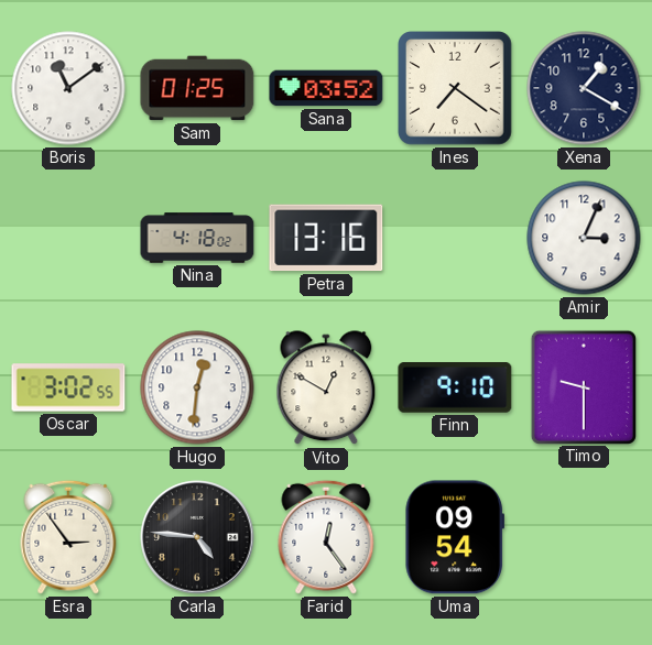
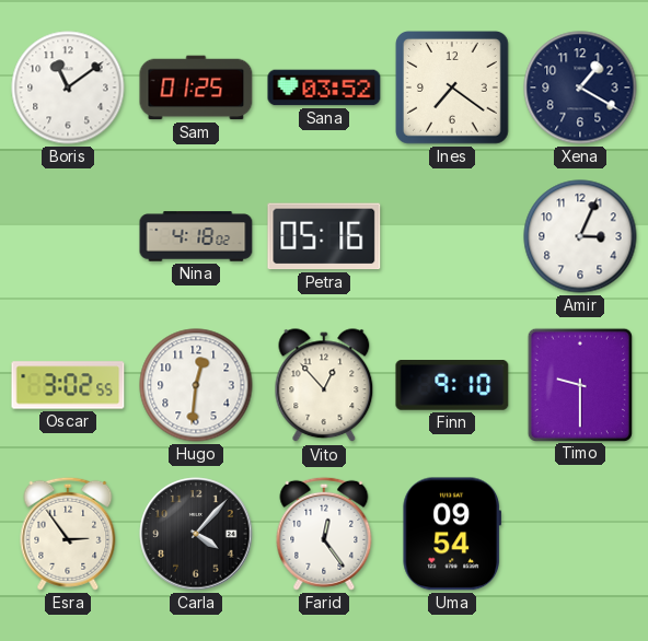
Petra: 13:16 -> 05:16
Vito: 12:50 -> 12:53
Carla: 4:46 -> 4:07
